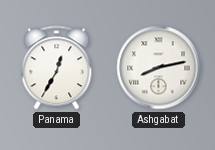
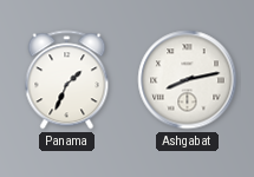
Panama: 12:35 -> 1:34
